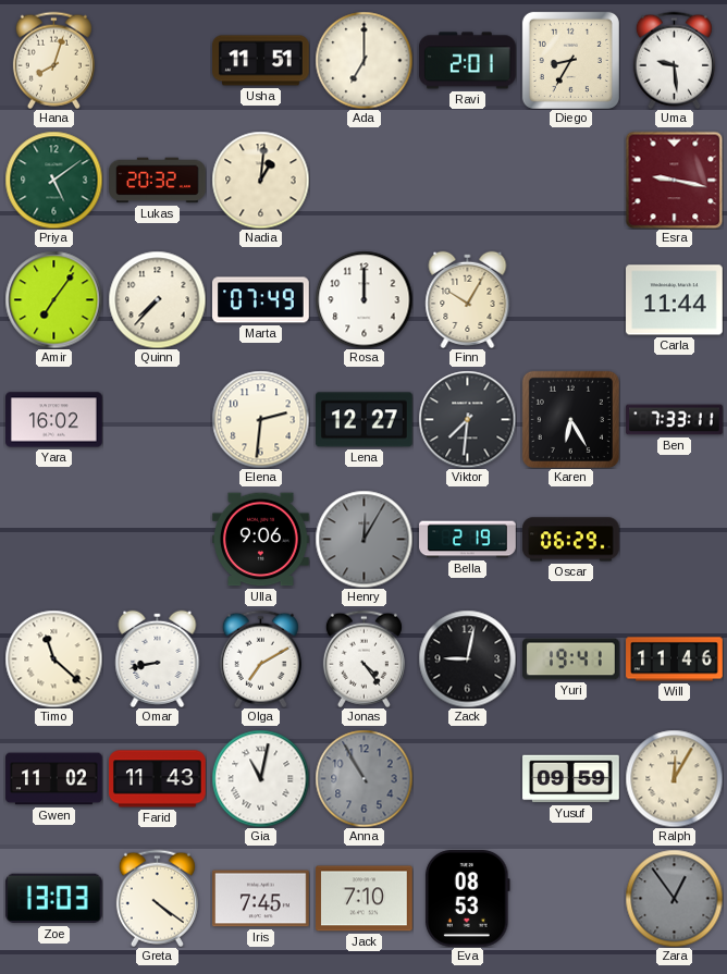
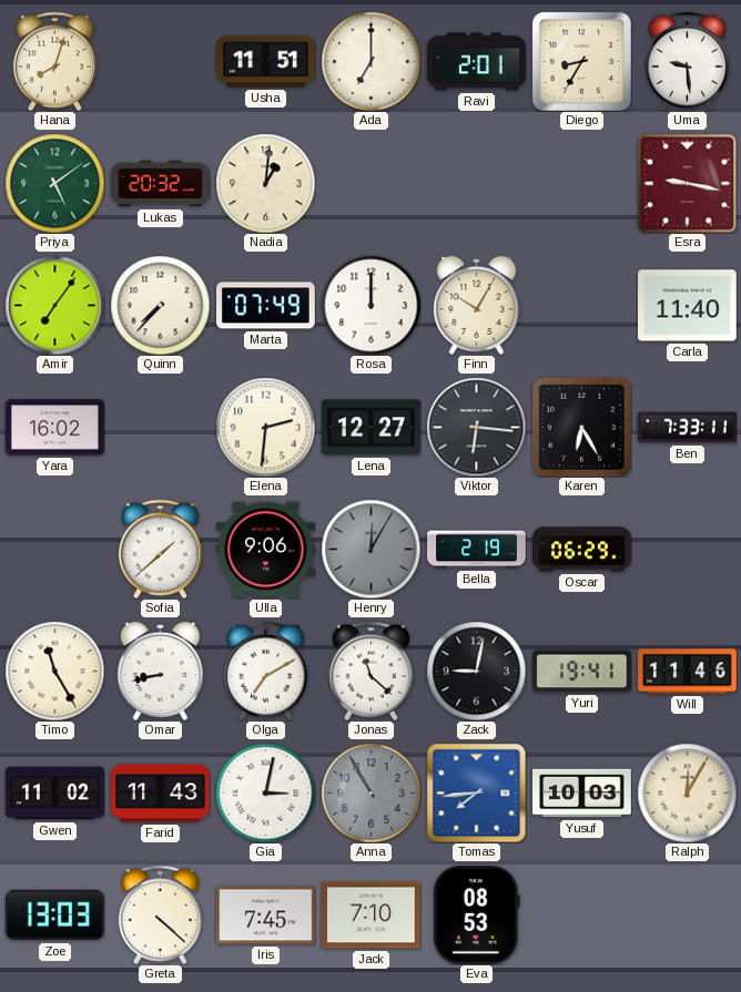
Carla: 11:44 -> 11:40
Viktor: 7:31 -> 6:16
Sofia: none -> 1:38
Timo: 11:22 -> 11:25
Jonas: 4:24 -> 11:22
Gia: 11:02 -> 3:02
Tomas: none -> 7:44
Yusuf: 09:59 -> 10:03
Greta: 4:21 -> 4:22
Zara: 12:54 -> none
